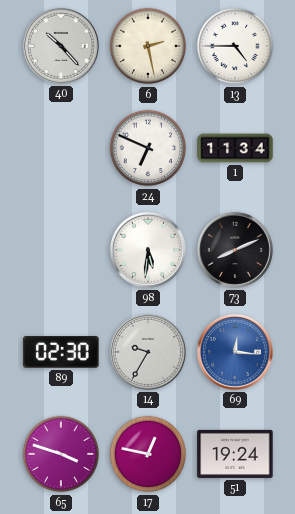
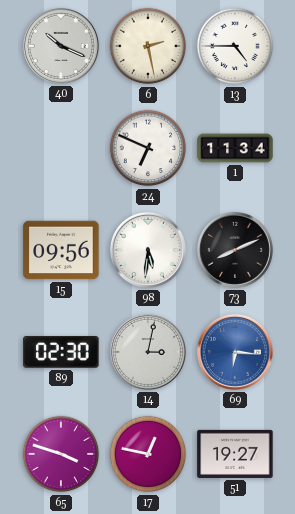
40: 10:23 -> 10:19
15: none -> 09:56
14: 9:35 -> 3:02
69: 12:16 -> 6:16
51: 19:24 -> 19:27
